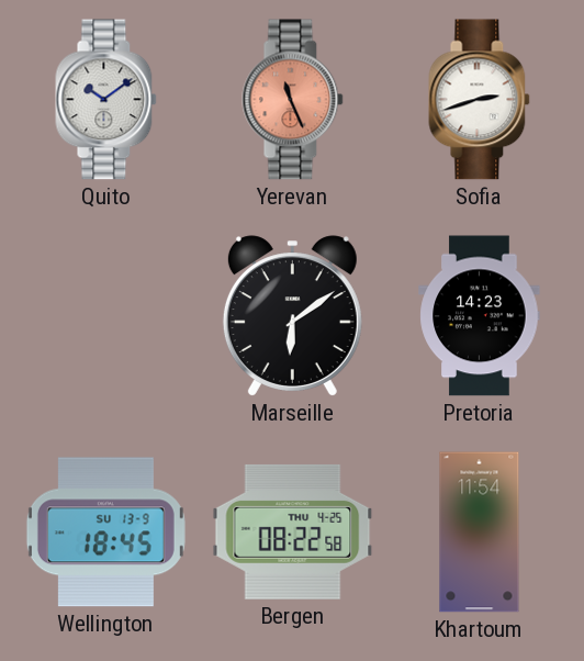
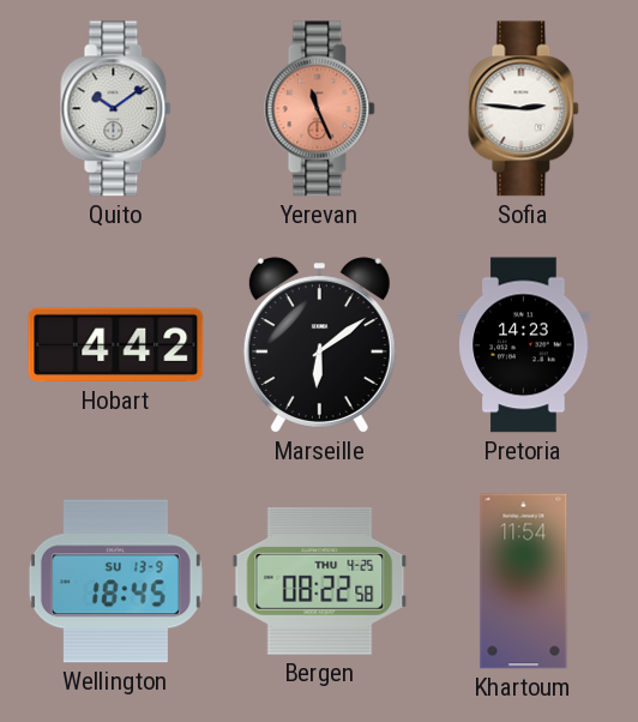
Sofia: 2:42 -> 2:46
Hobart: none -> 4:42
